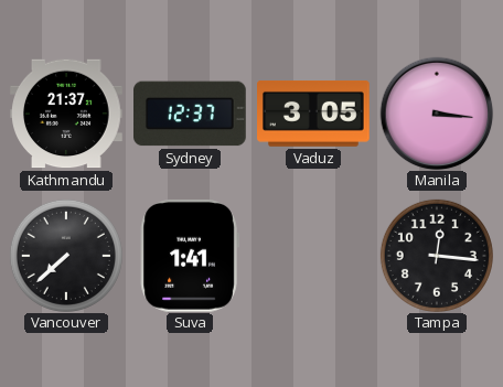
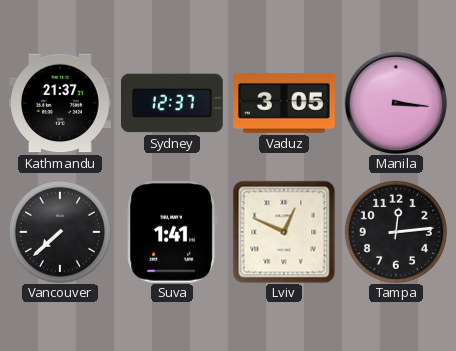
Lviv: none -> 12:49
Tampa: 12:16 -> 12:14
